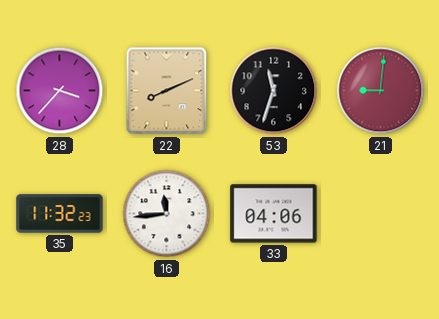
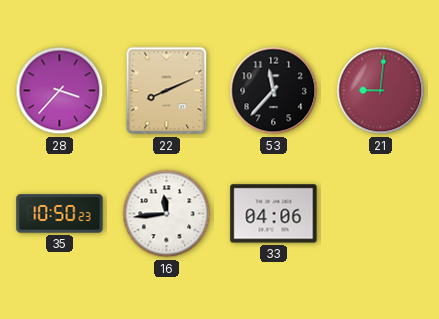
53: 11:33 -> 11:37
35: 11:32 -> 10:50
